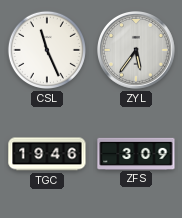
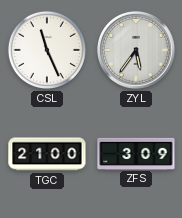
TGC: 19:46 -> 21:00
